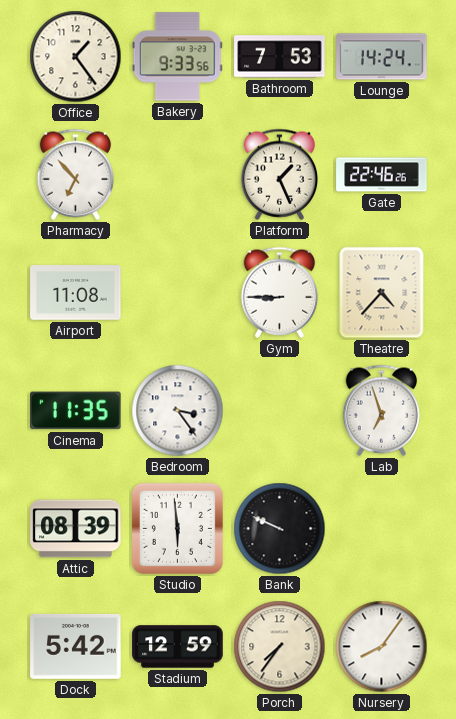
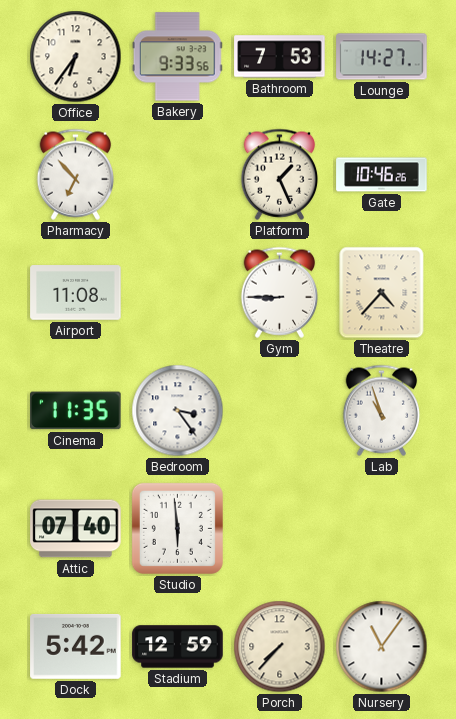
Office: 1:24 -> 6:36
Lounge: 14:24 -> 14:27
Gate: 22:46 -> 10:46
Lab: 6:57 -> 10:57
Attic: 08:39 -> 07:40
Bank: 9:49 -> none
Porch: 7:36 -> 7:37
Nursery: 8:06 -> 11:06
